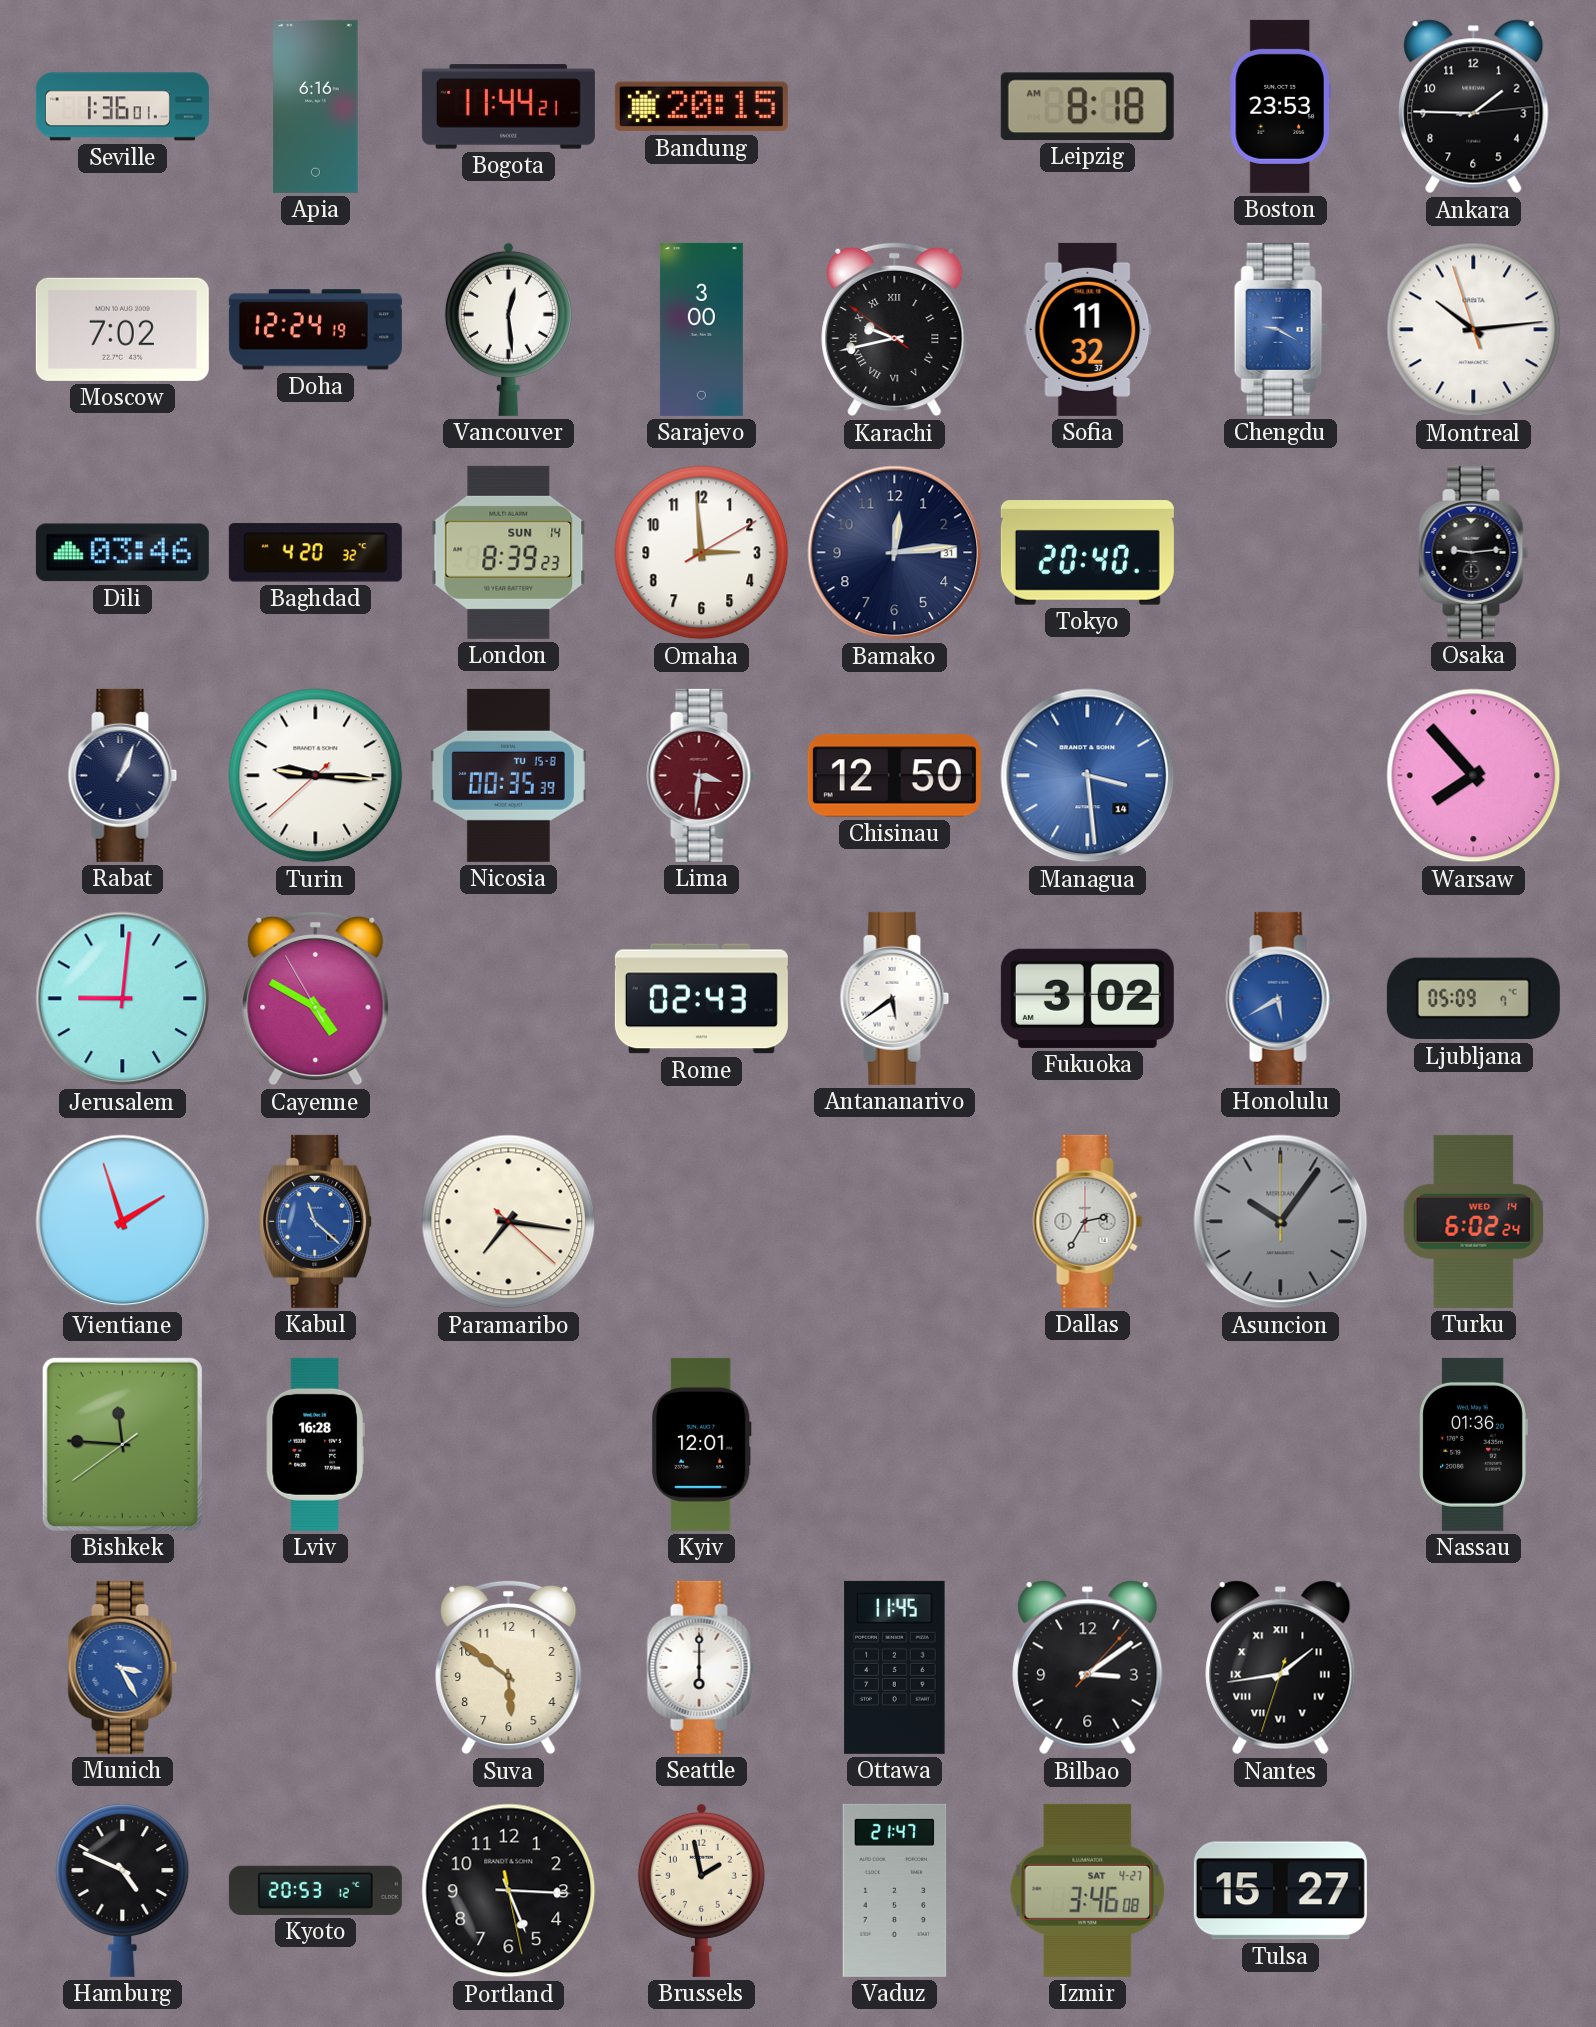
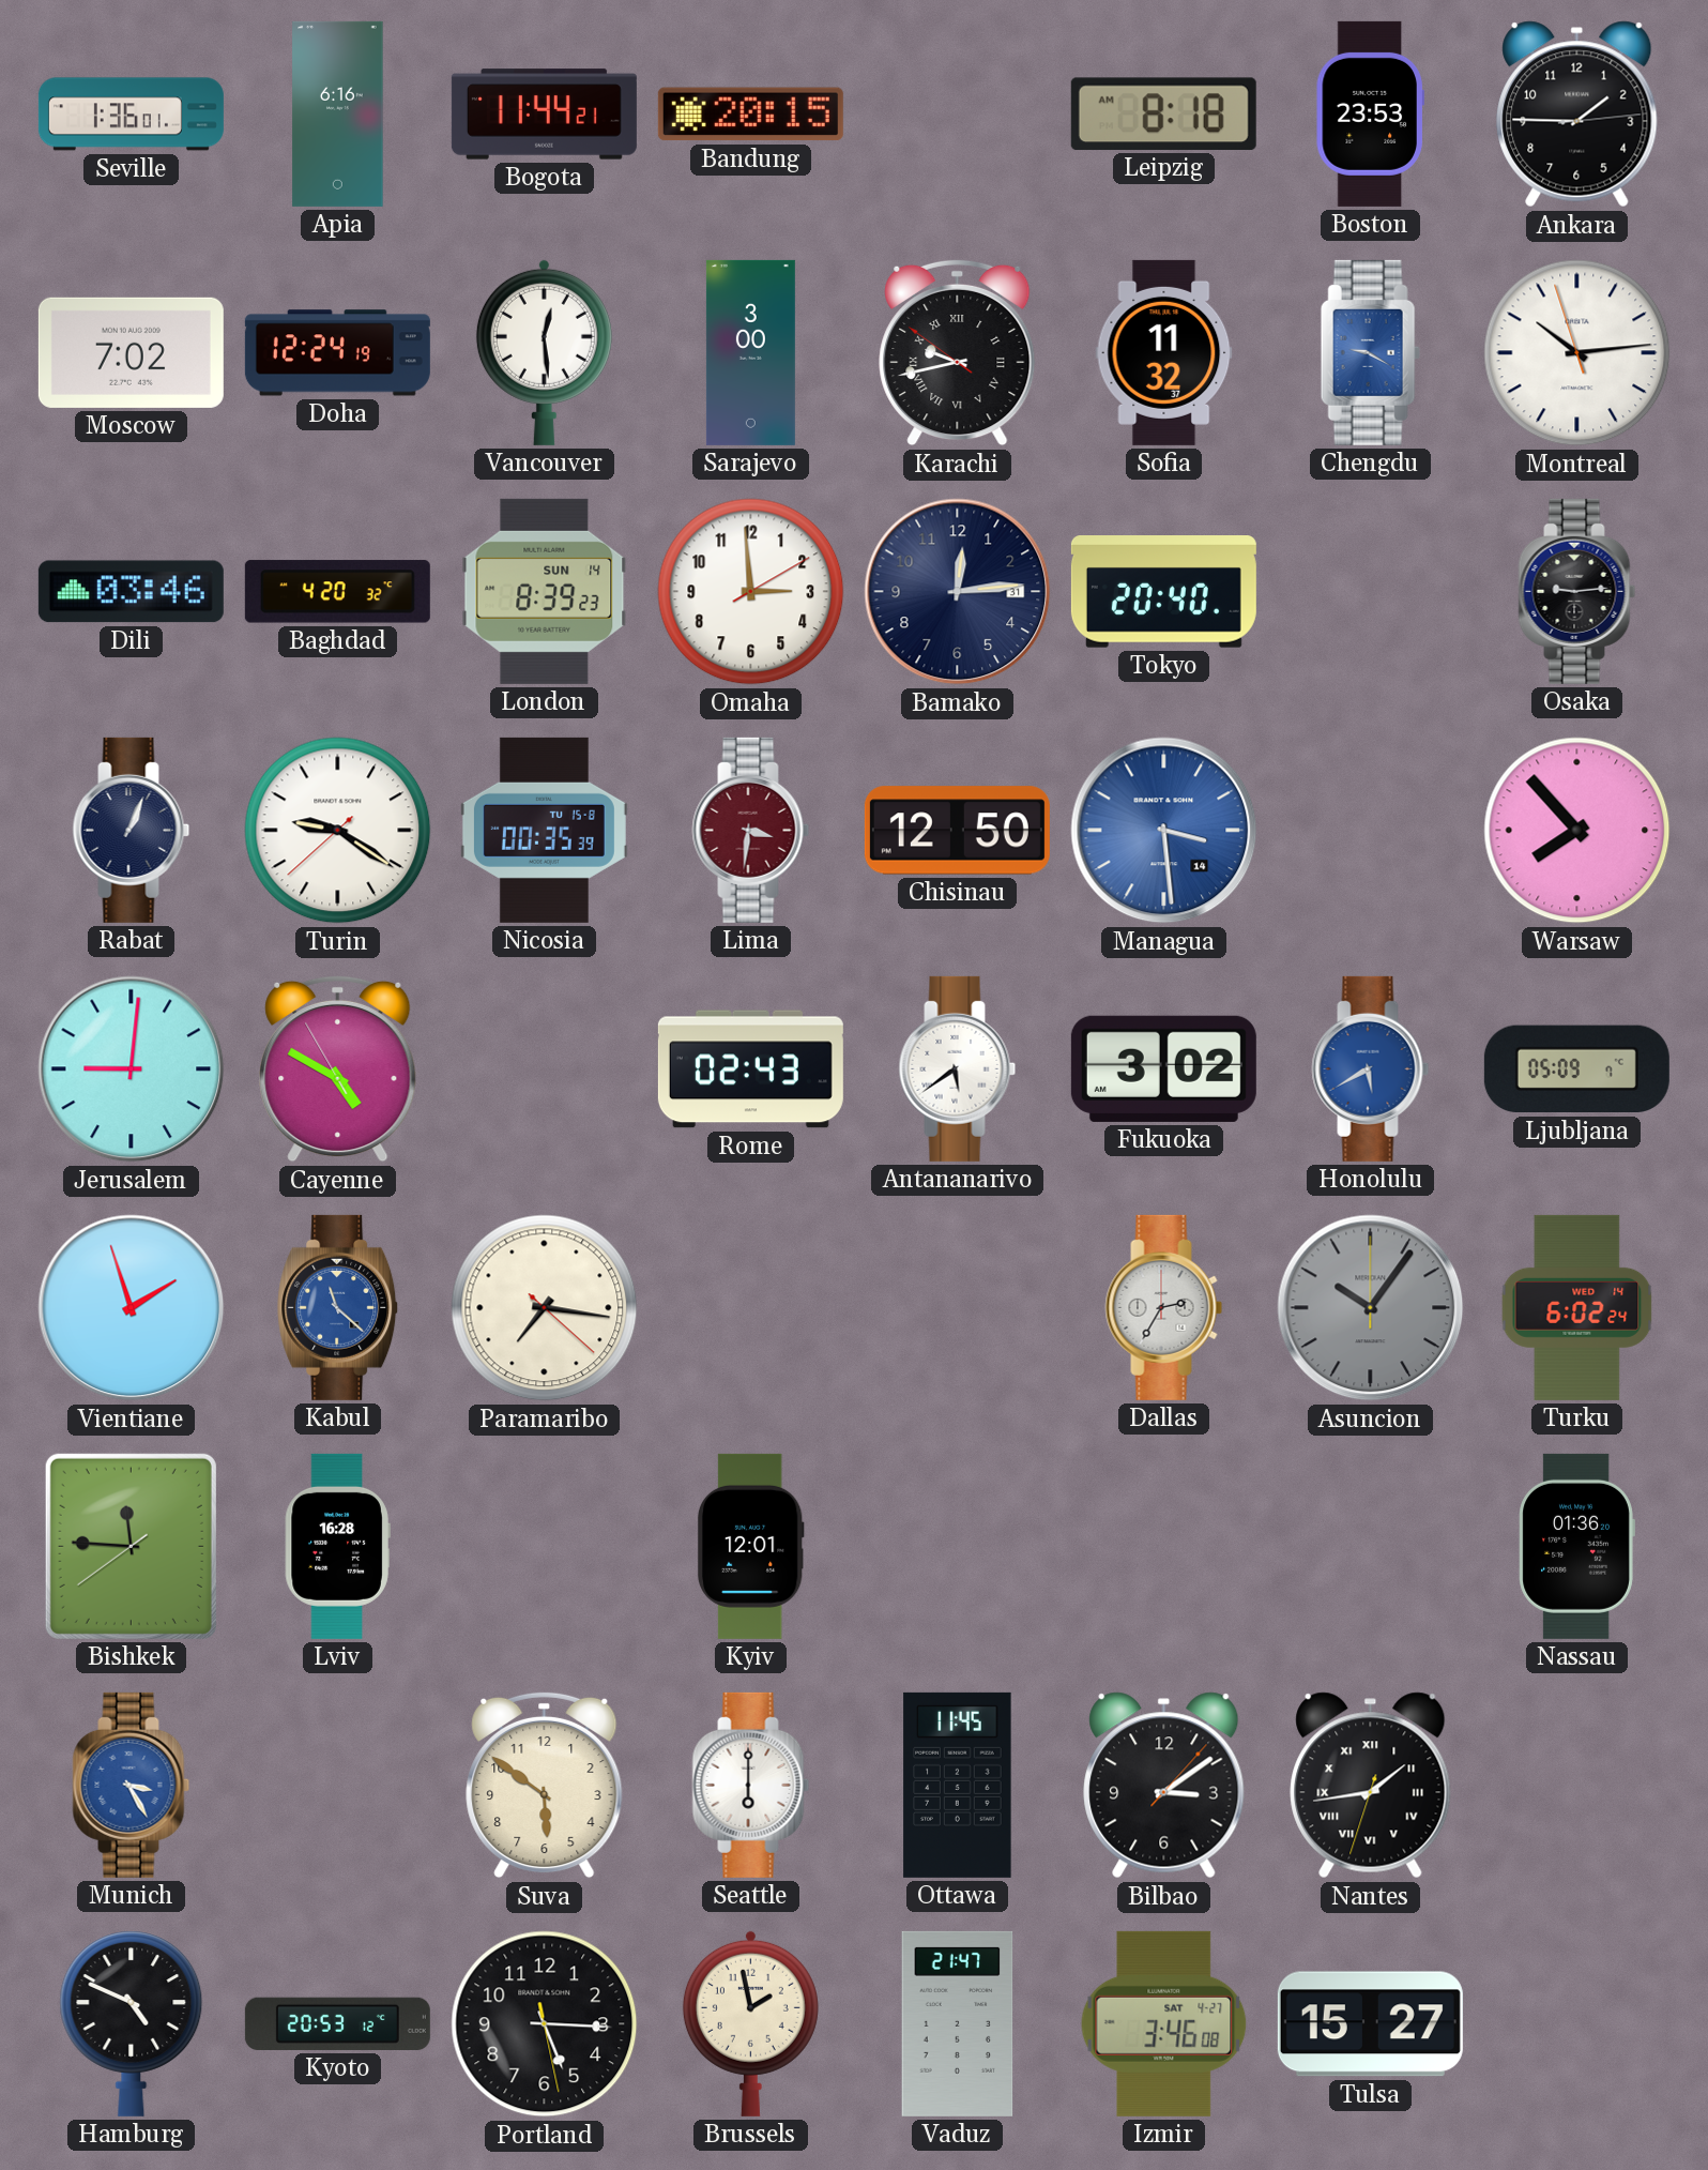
Turin: 9:15 -> 9:20
